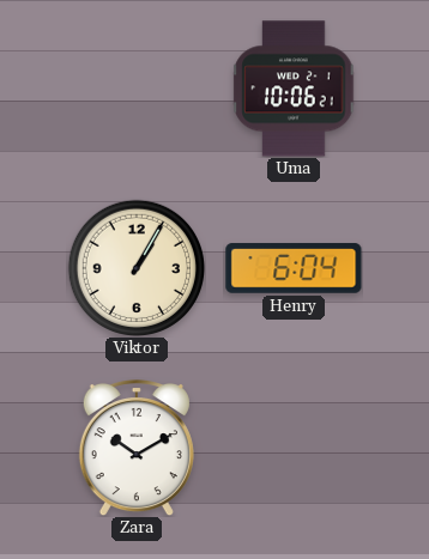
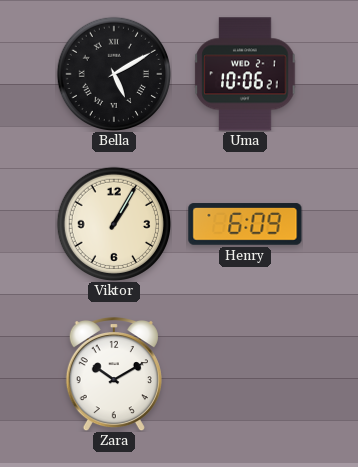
Bella: none -> 5:10
Henry: 6:04 -> 6:09
